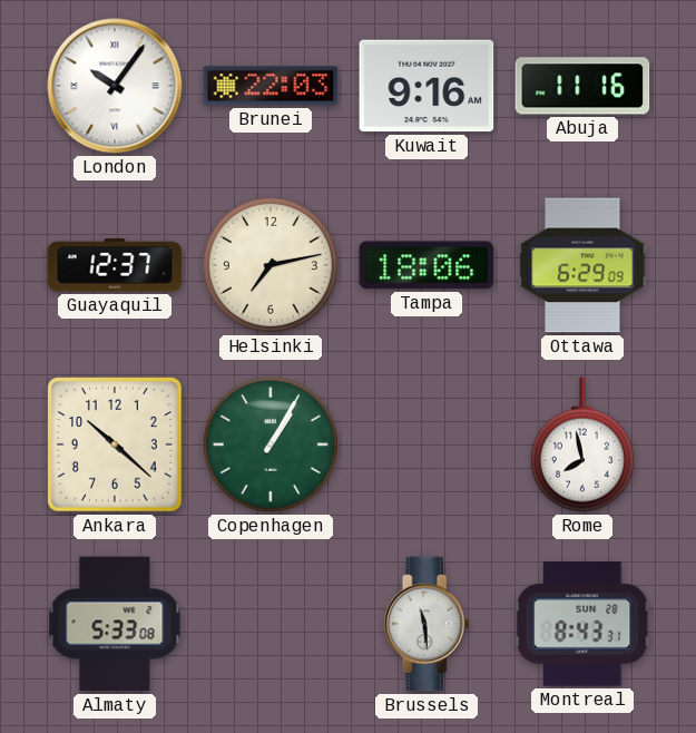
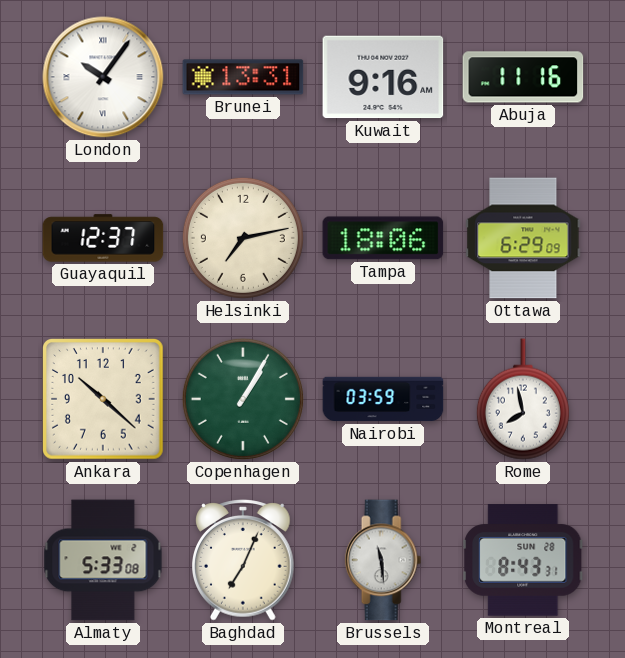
Brunei: 22:03 -> 13:31
Nairobi: none -> 03:59
Baghdad: none -> 7:04
